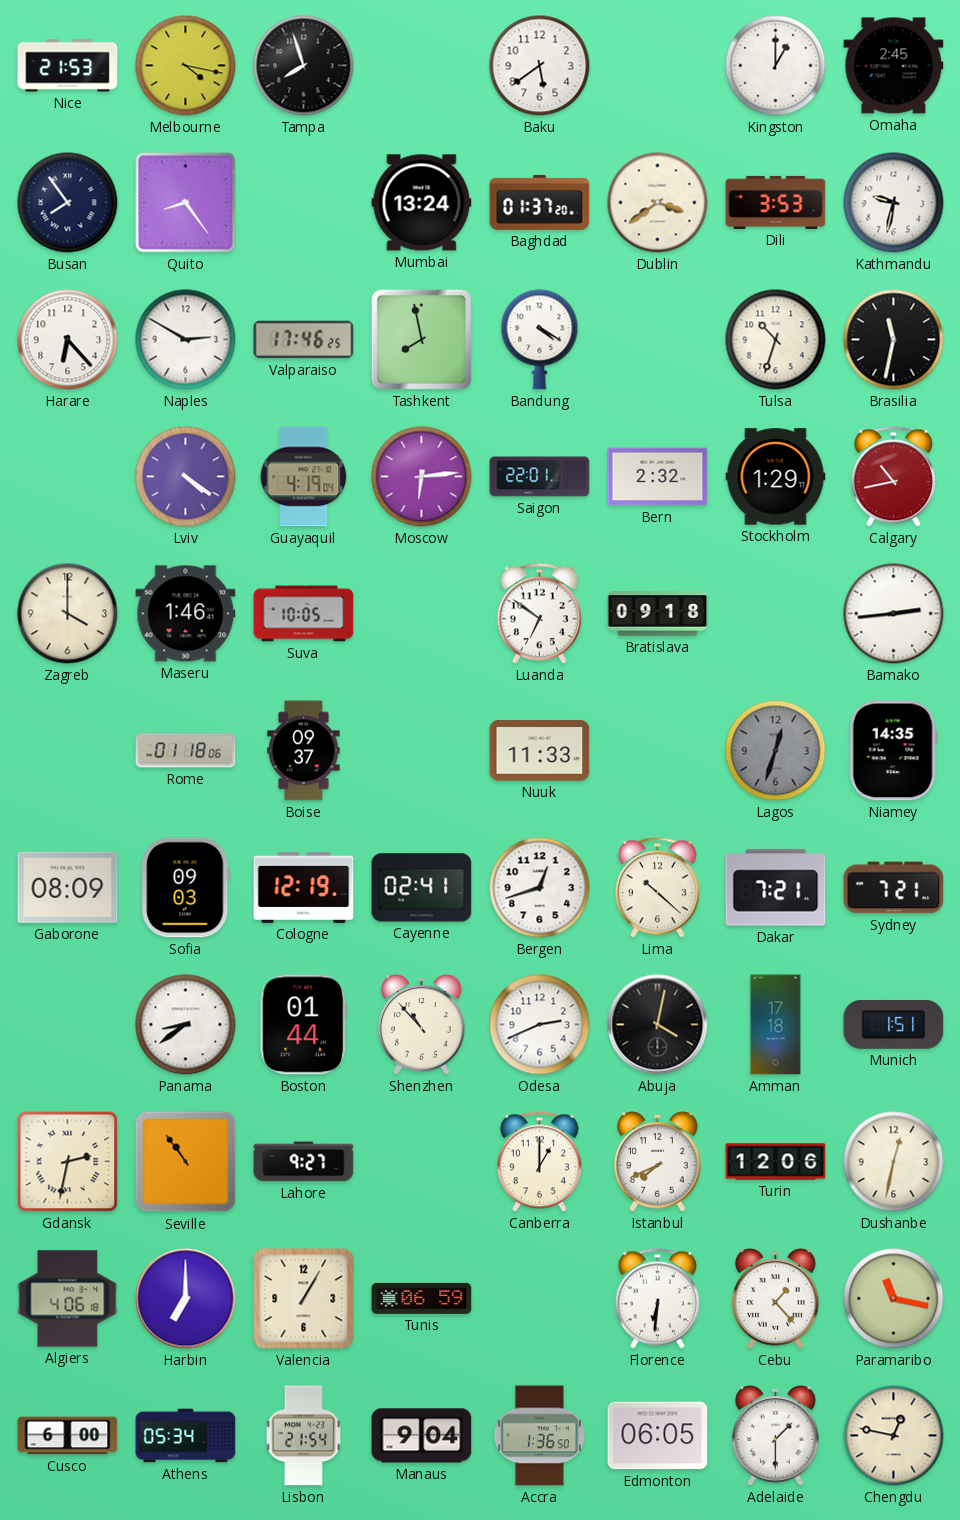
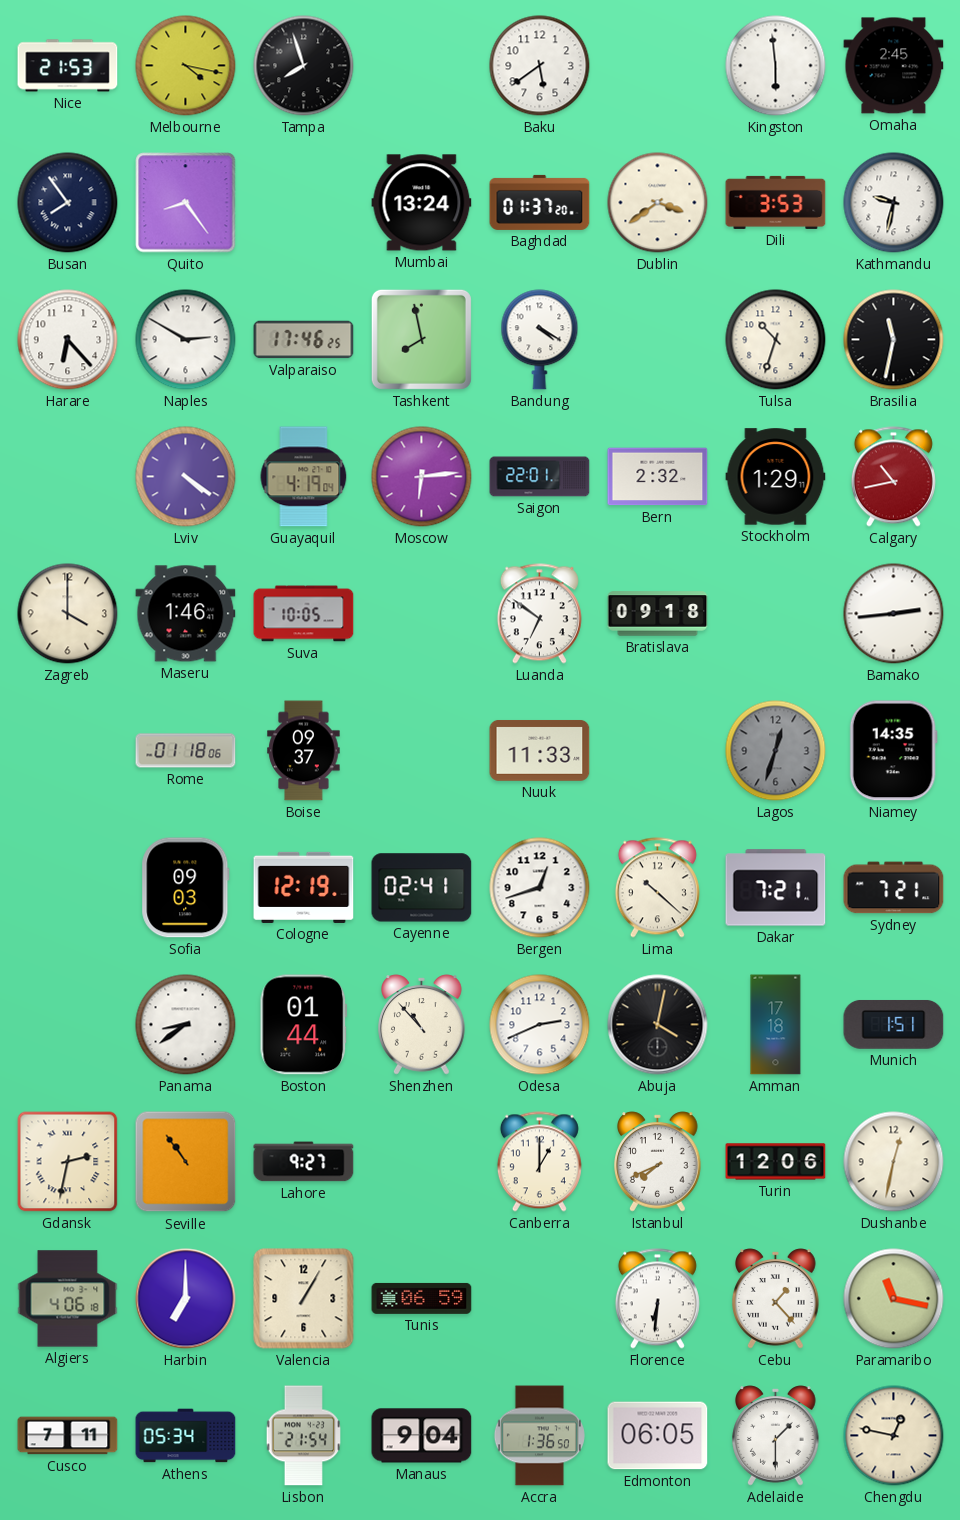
Kingston: 1:00 -> 5:59
Gaborone: 08:09 -> none
Cusco: 6:00 -> 7:11
